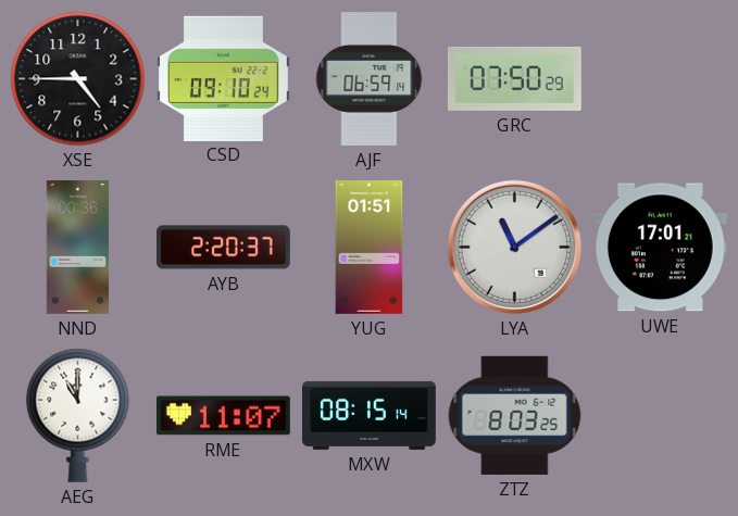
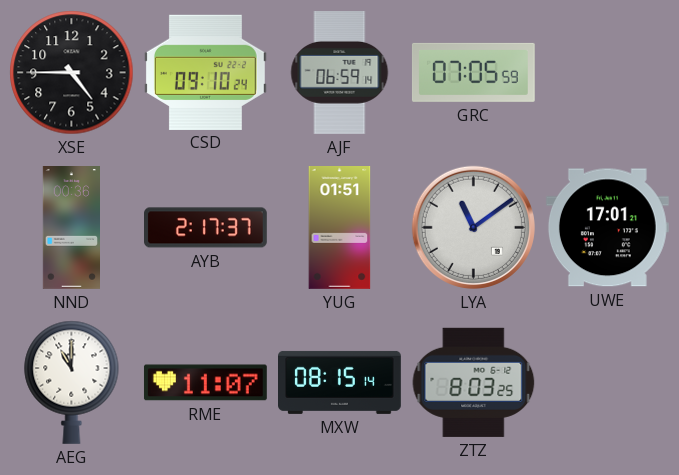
GRC: 07:50 -> 07:05
AYB: 2:20 -> 2:17
